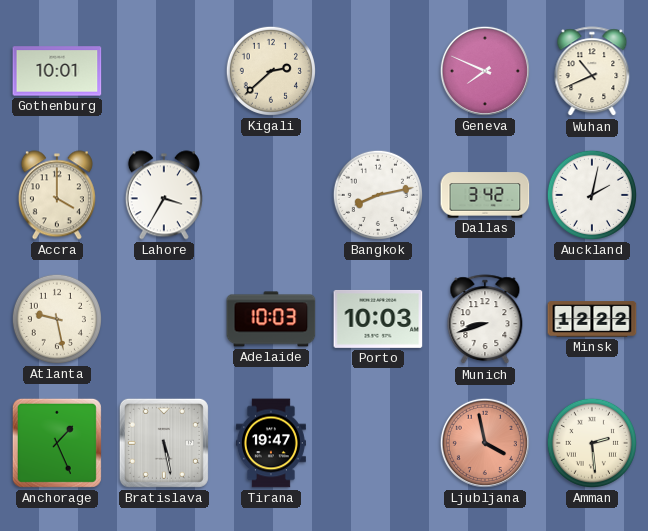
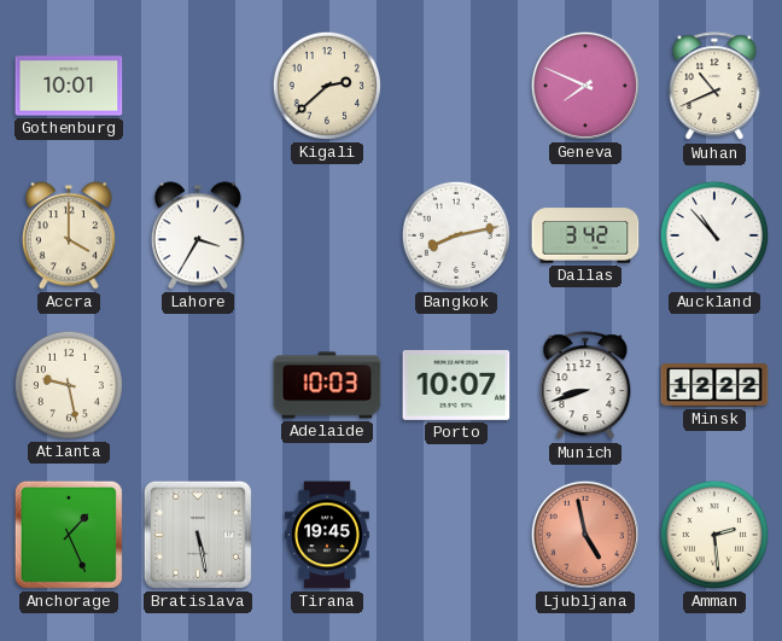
Auckland: 2:02 -> 10:53
Porto: 10:03 -> 10:07
Tirana: 19:47 -> 19:45
Ljubljana: 3:58 -> 4:58
